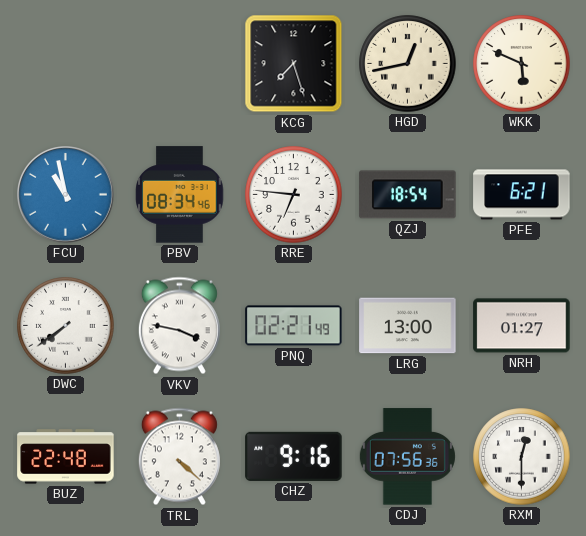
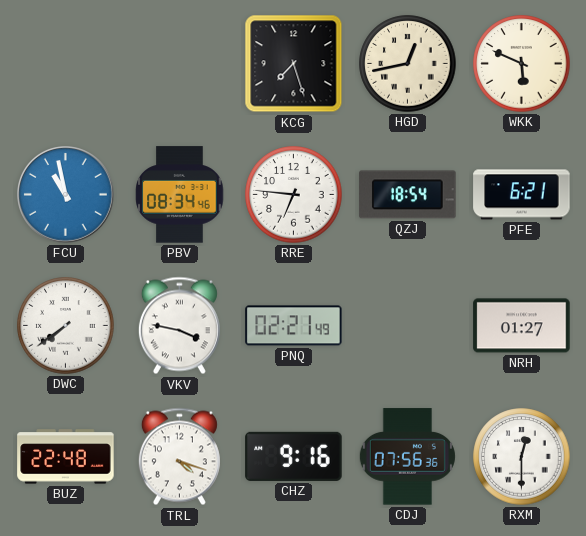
LRG: 13:00 -> none
TRL: 4:22 -> 4:18
